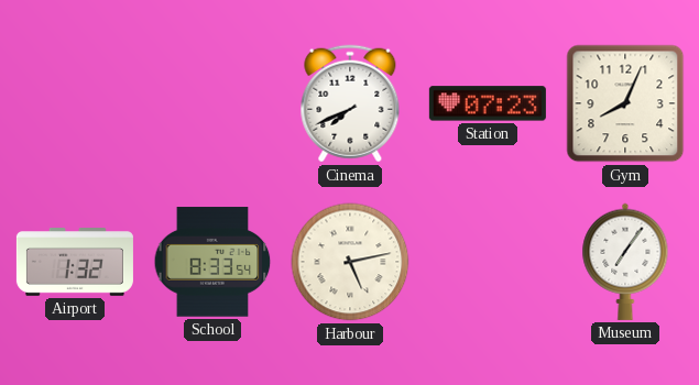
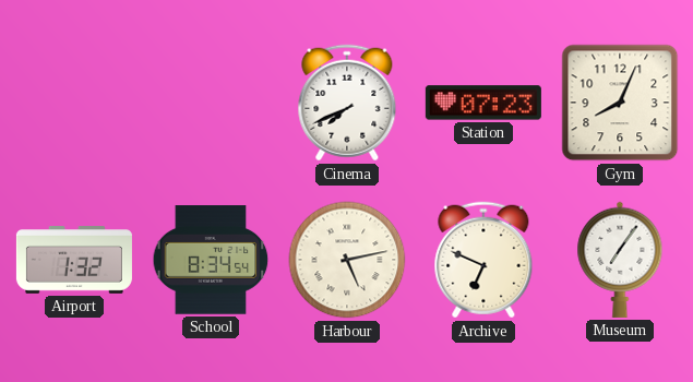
School: 8:33 -> 8:34
Archive: none -> 6:49
